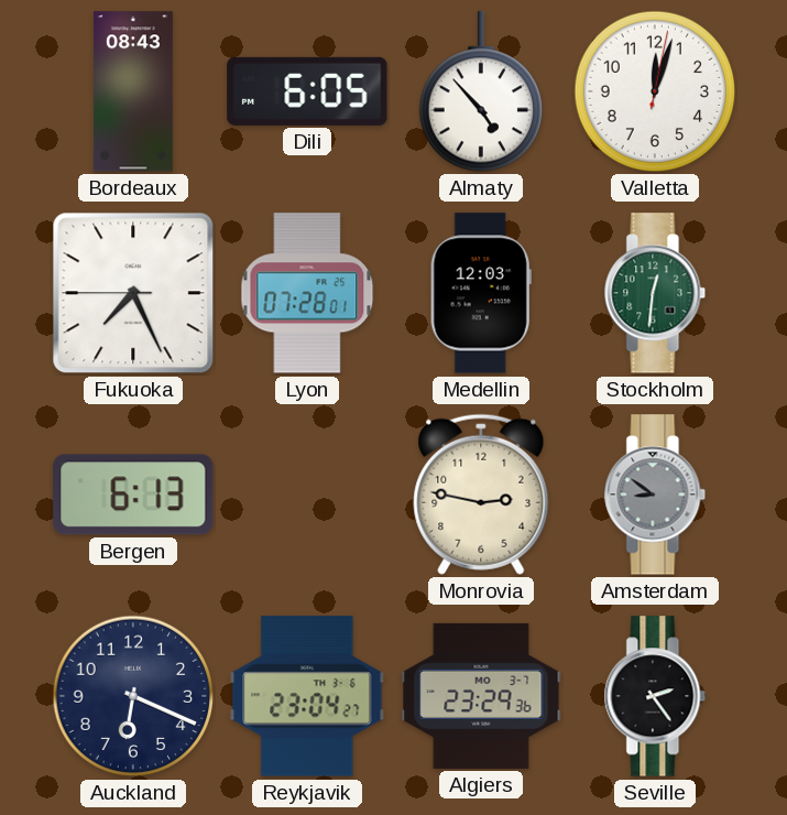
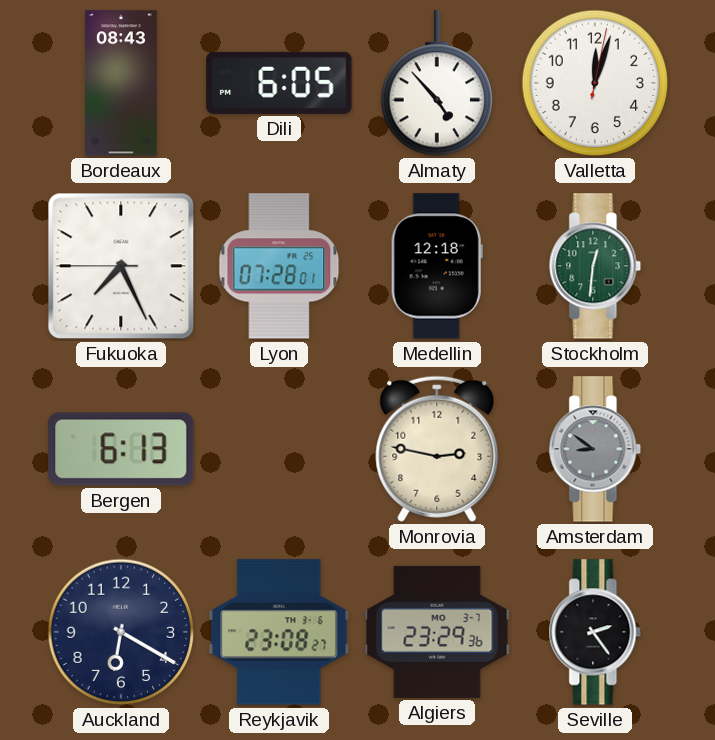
Medellin: 12:03 -> 12:18
Auckland: 6:19 -> 6:20
Reykjavik: 23:04 -> 23:08
